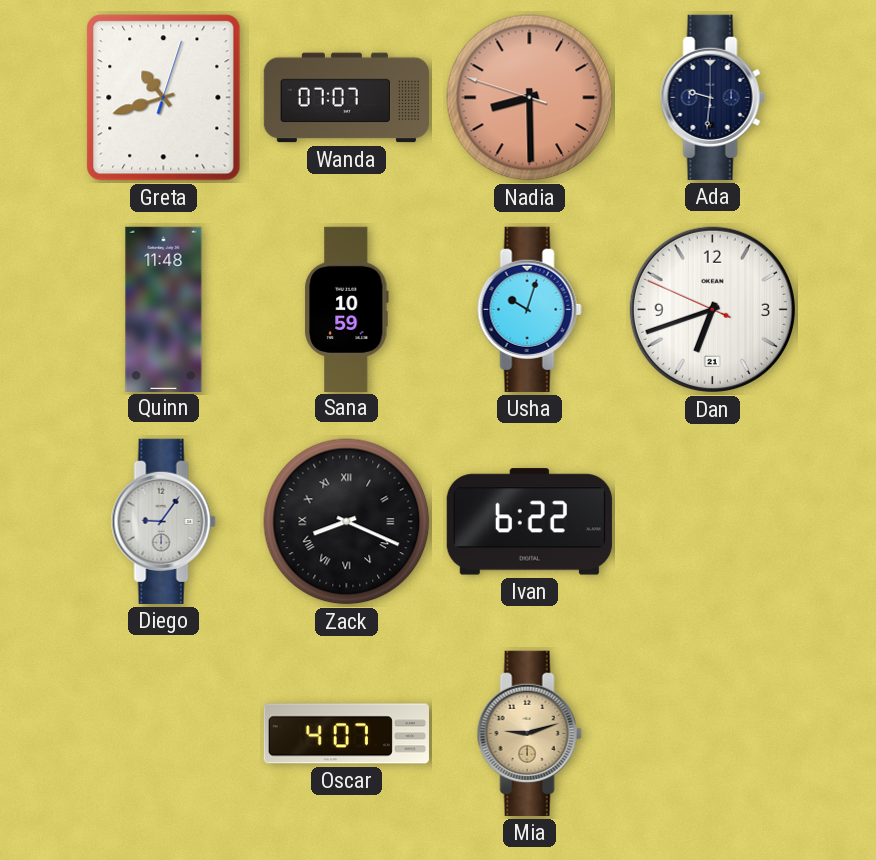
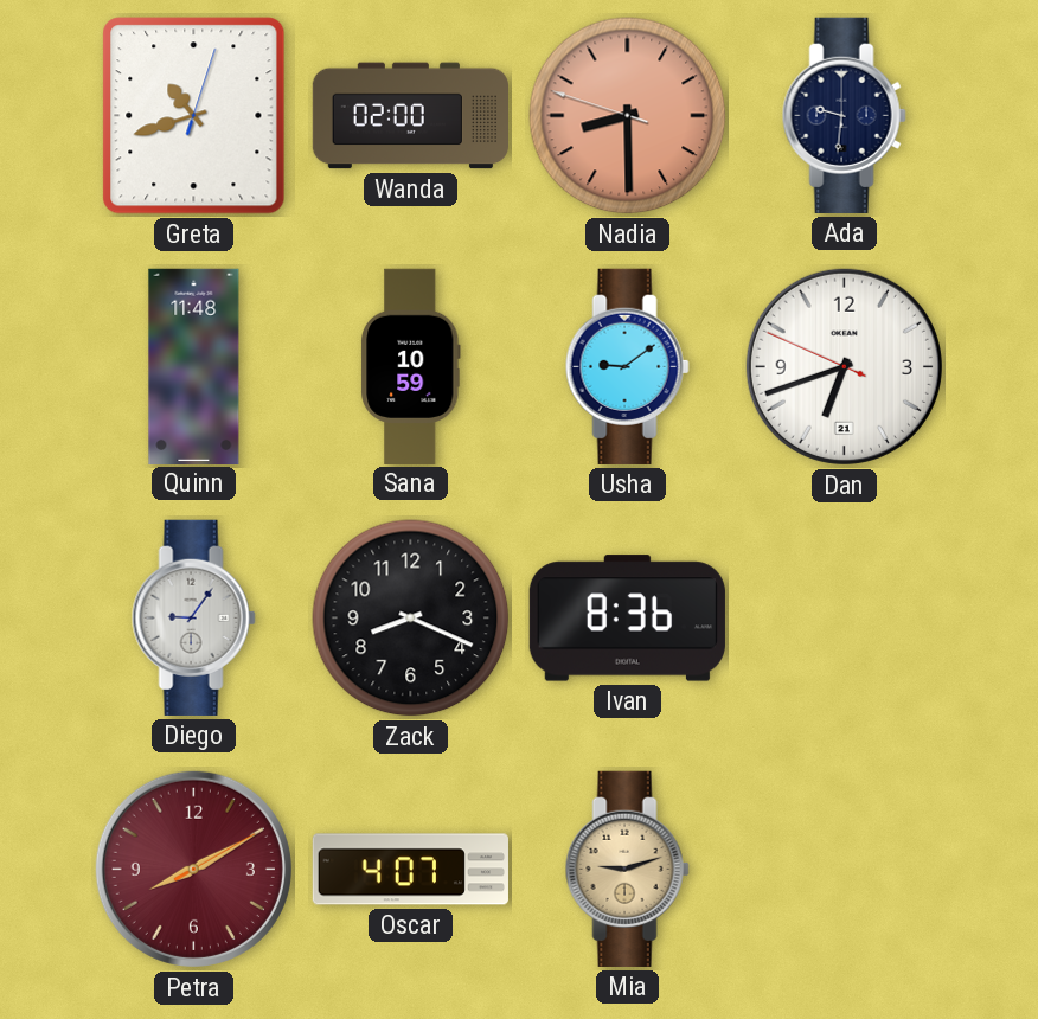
Wanda: 07:07 -> 02:00
Usha: 10:03 -> 9:09
Zack numerals: Roman -> Arabic
Ivan: 6:22 -> 8:36
Petra: none -> 8:10
